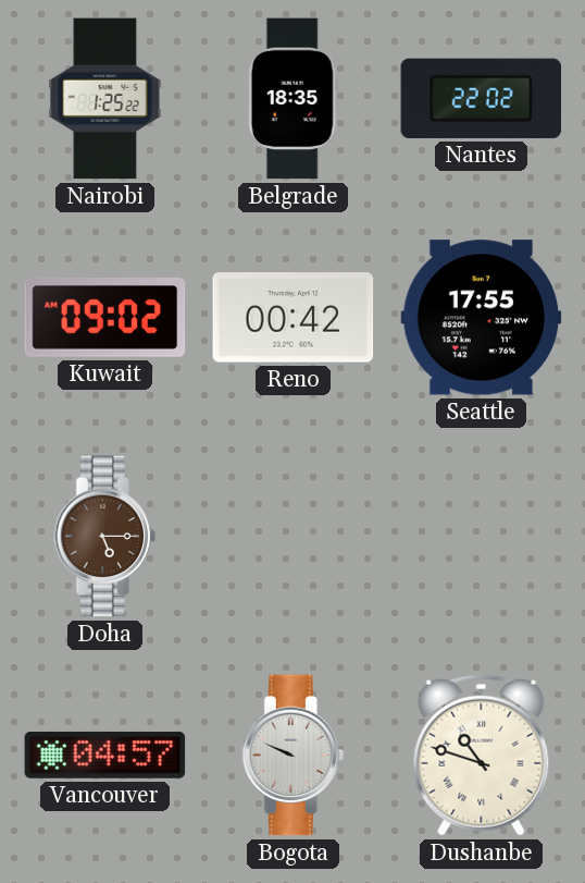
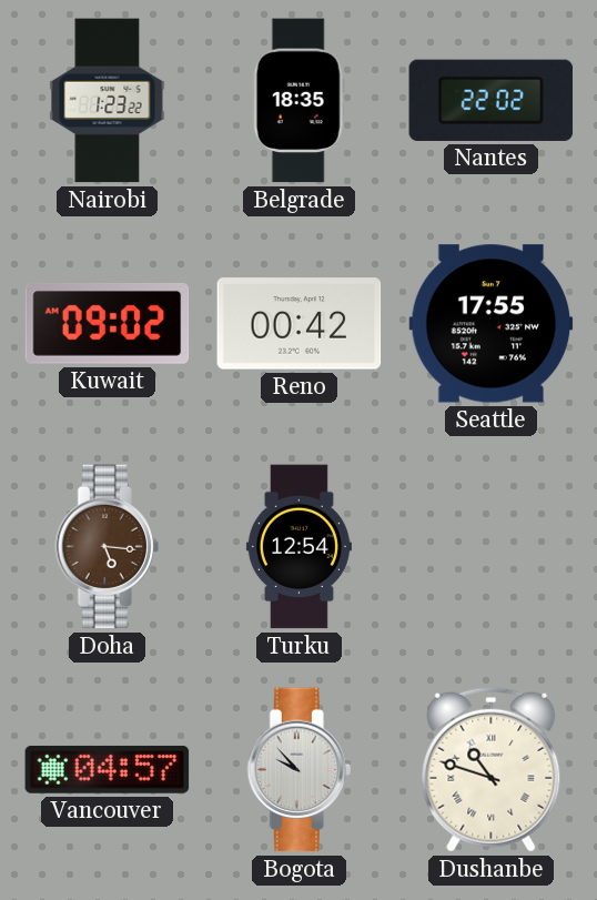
Nairobi: 1:25 -> 1:23
Doha: 5:15 -> 5:16
Turku: none -> 12:54
Bogota: 9:49 -> 9:53
